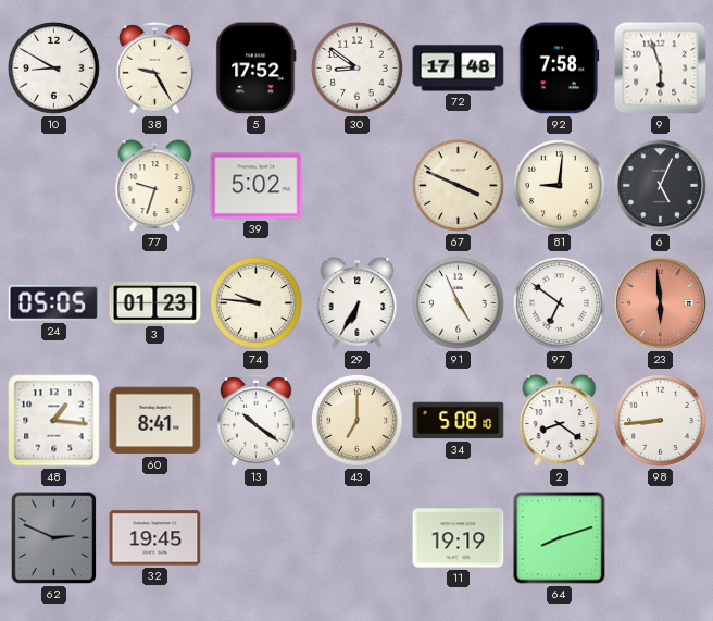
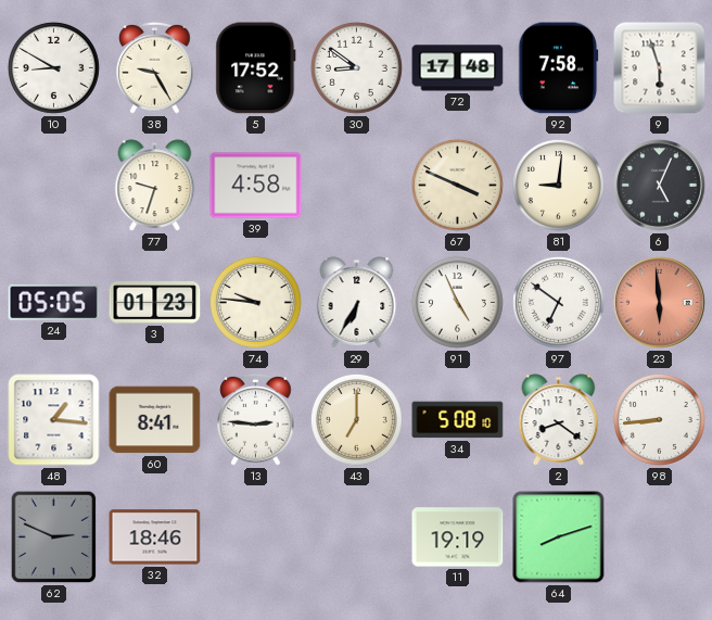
39: 5:02 -> 4:58
13: 10:21 -> 2:46
32: 19:45 -> 18:46
